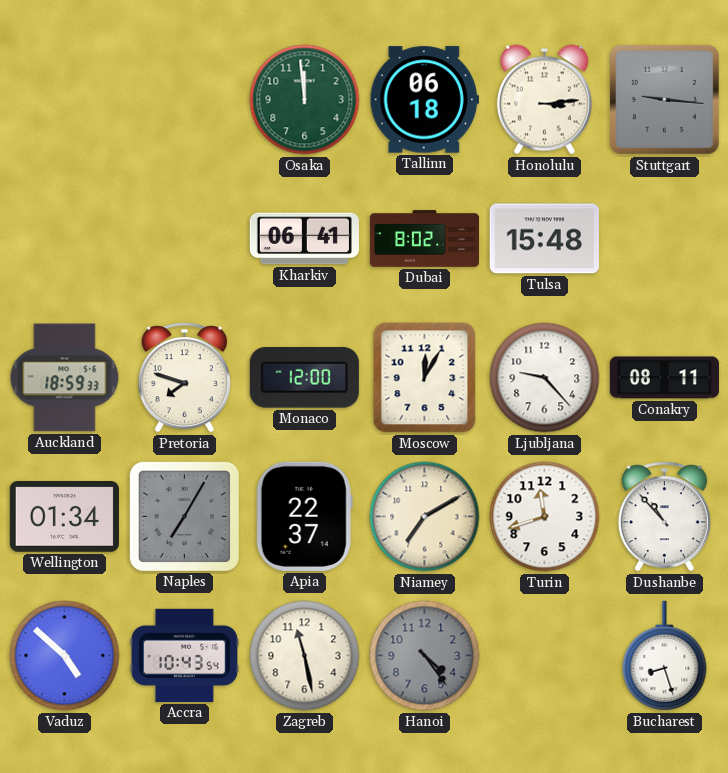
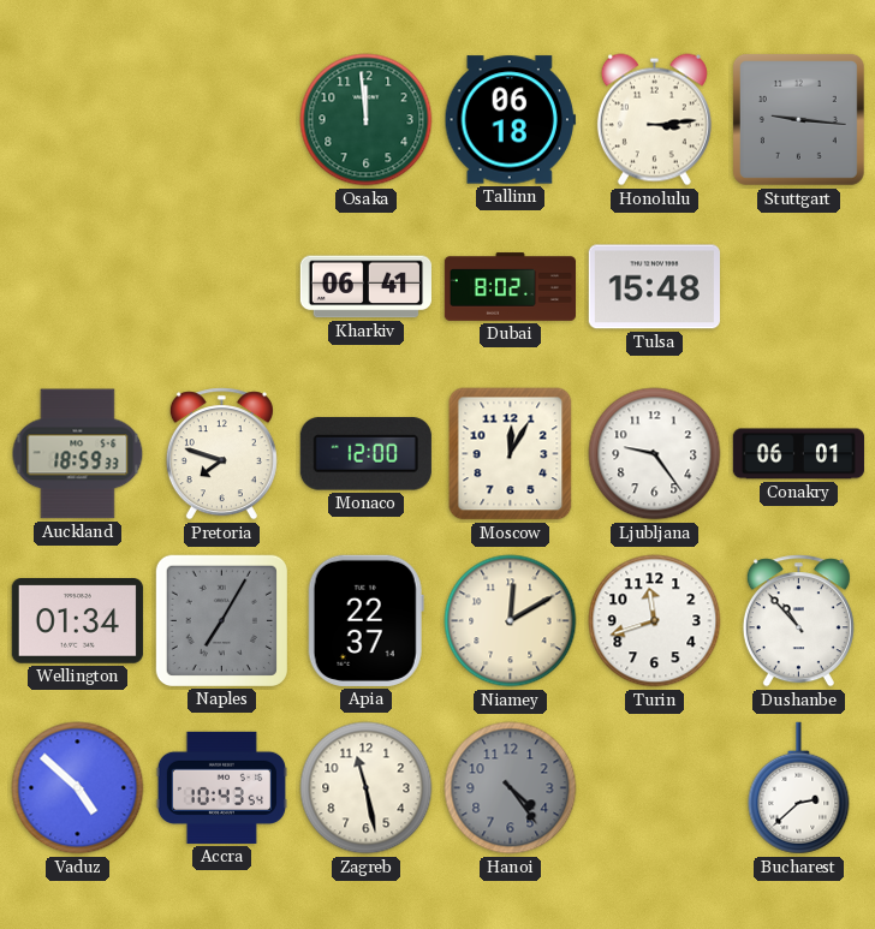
Ljubljana: 9:23 -> 9:24
Conakry: 08:11 -> 06:01
Niamey: 7:10 -> 12:10
Bucharest: 8:27 -> 2:38
